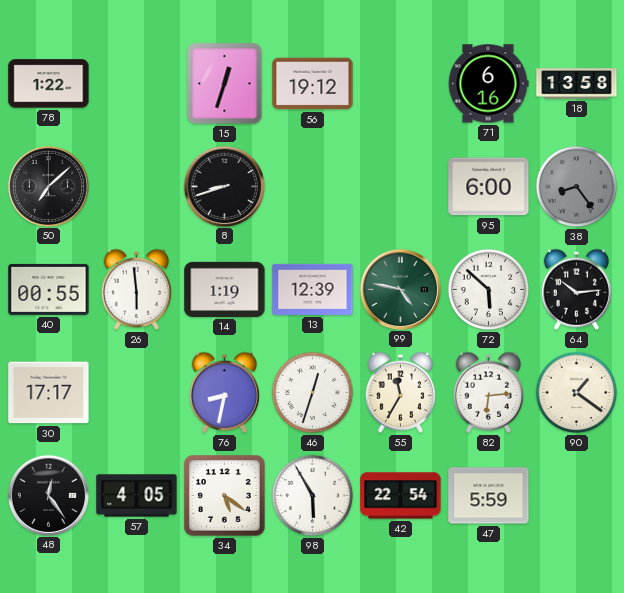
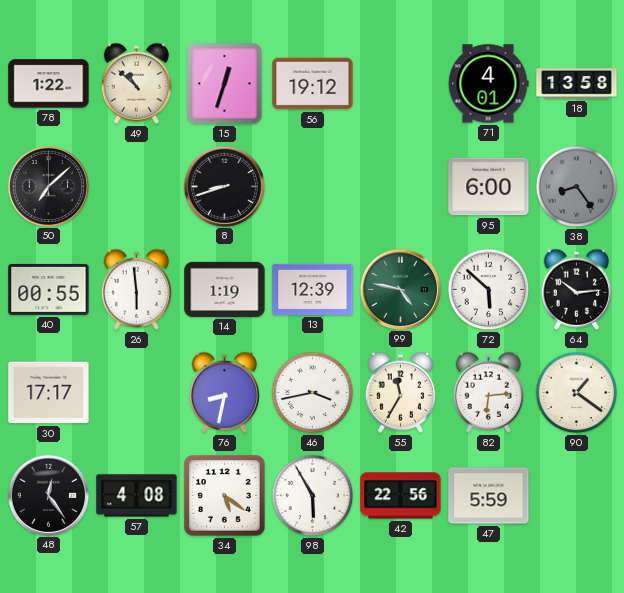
49: none -> 10:52
71: 6:16 -> 4:01
46: 12:33 -> 3:43
57: 4:05 -> 4:08
42: 22:54 -> 22:56
